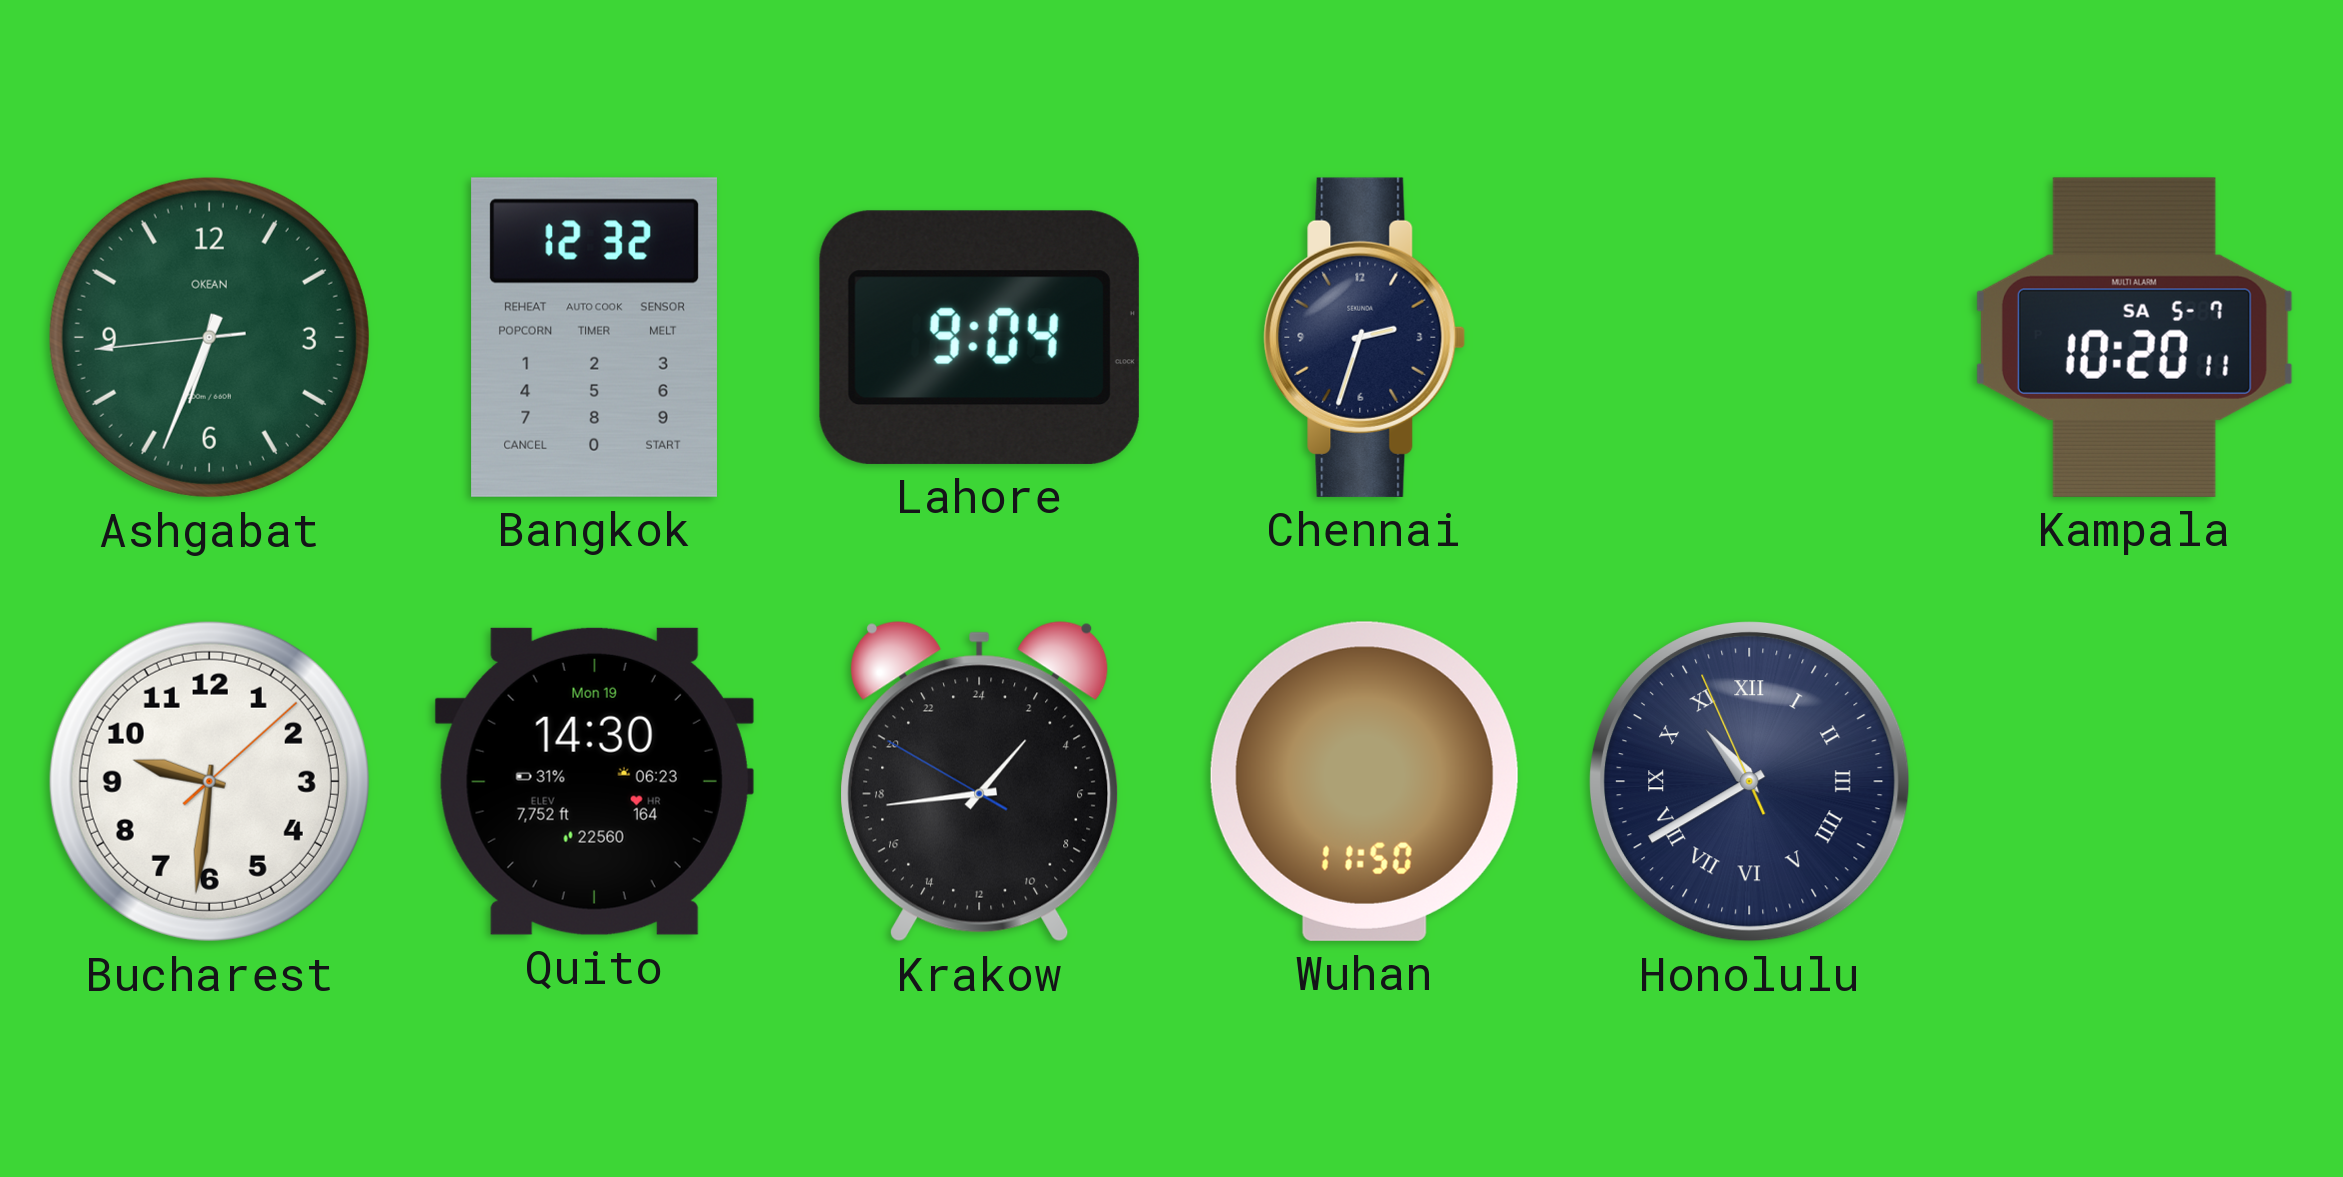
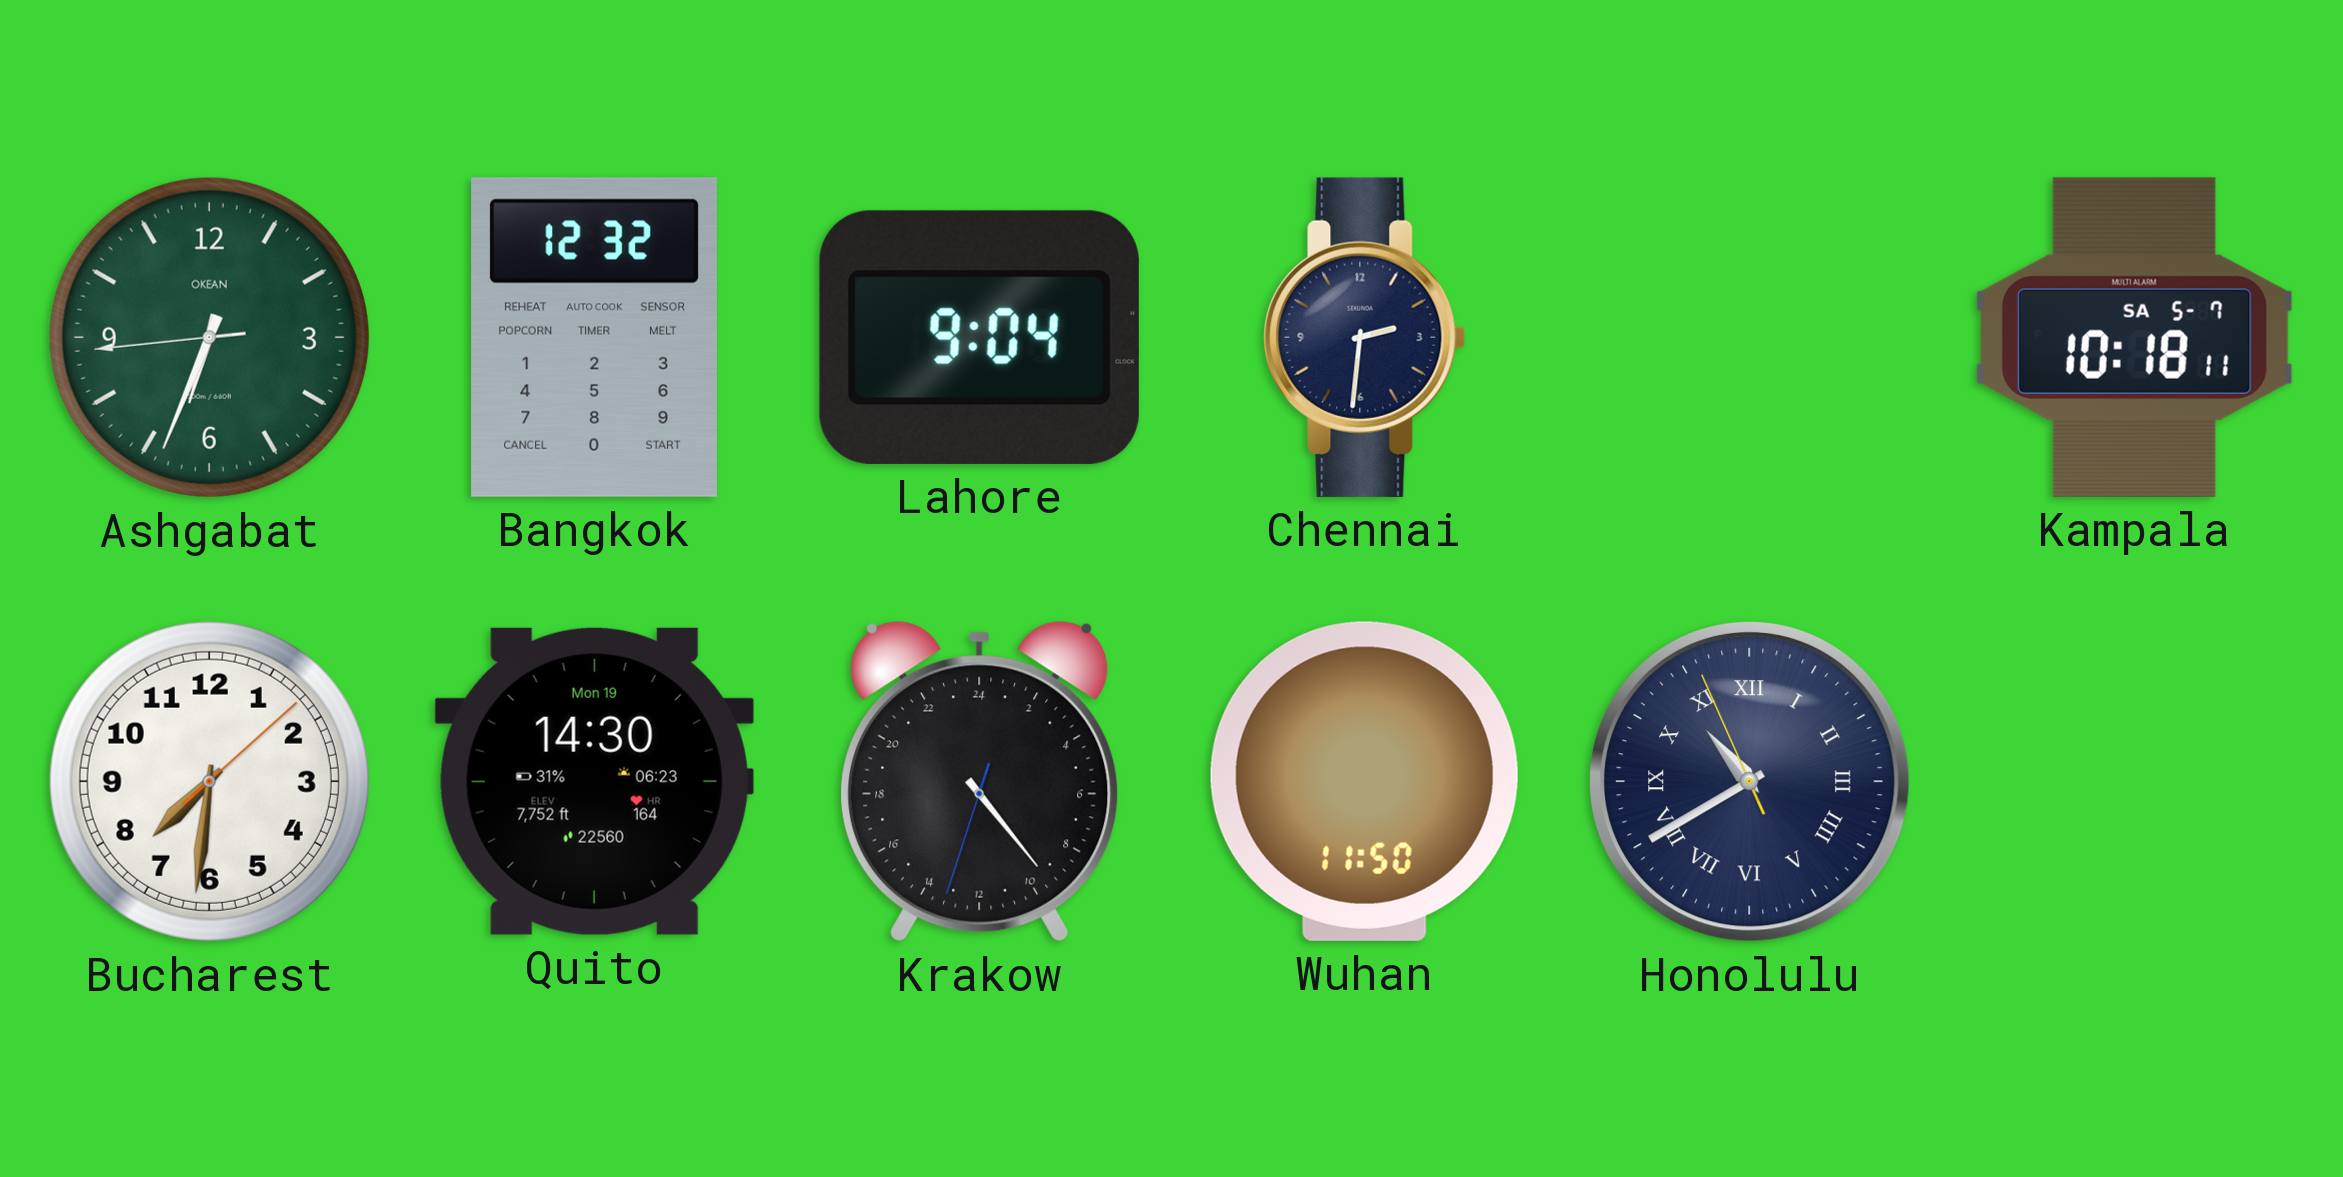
Chennai: 2:33 -> 2:31
Kampala: 10:20 -> 10:18
Bucharest: 9:31 -> 7:31
Krakow: 2:43 -> 9:23
